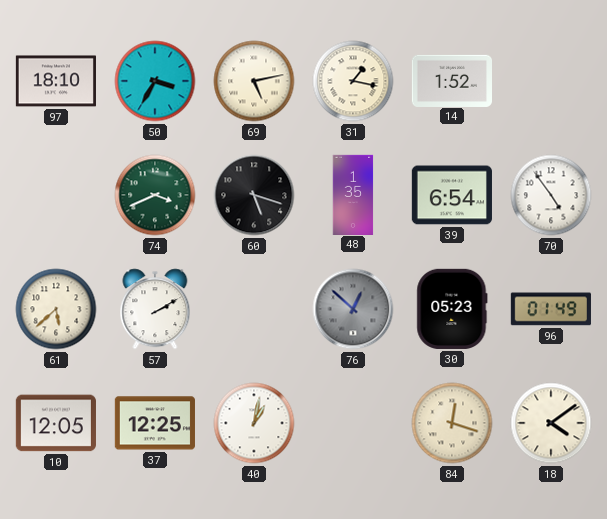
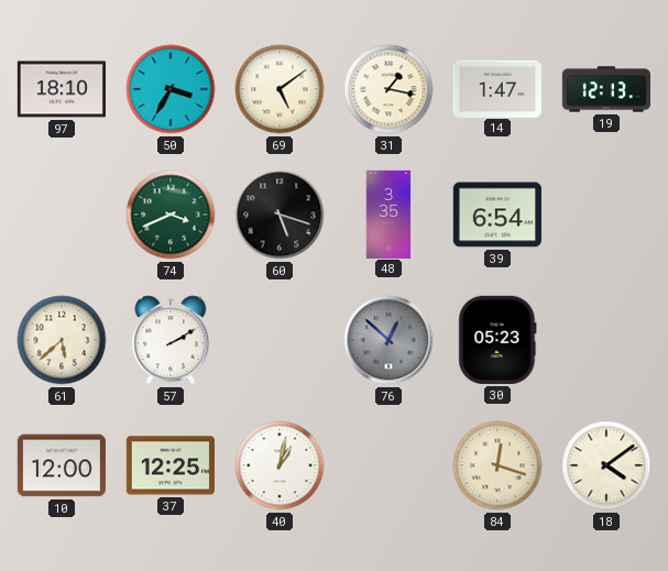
69: 5:13 -> 5:09
14: 1:52 -> 1:47
19: none -> 12:13
48: 1:35 -> 3:35
70: 4:54 -> none
96: 01:49 -> none
10: 12:05 -> 12:00
